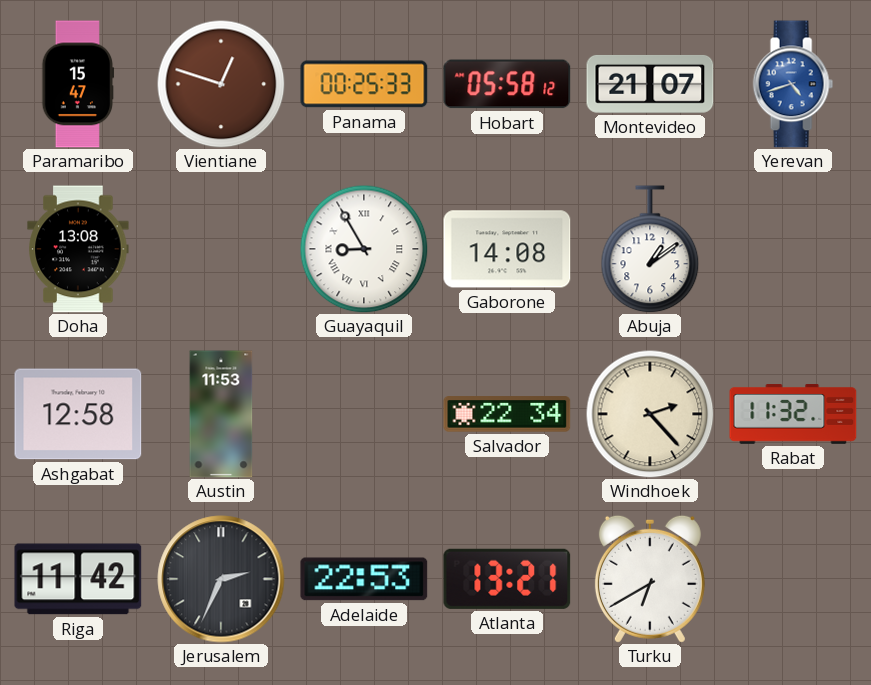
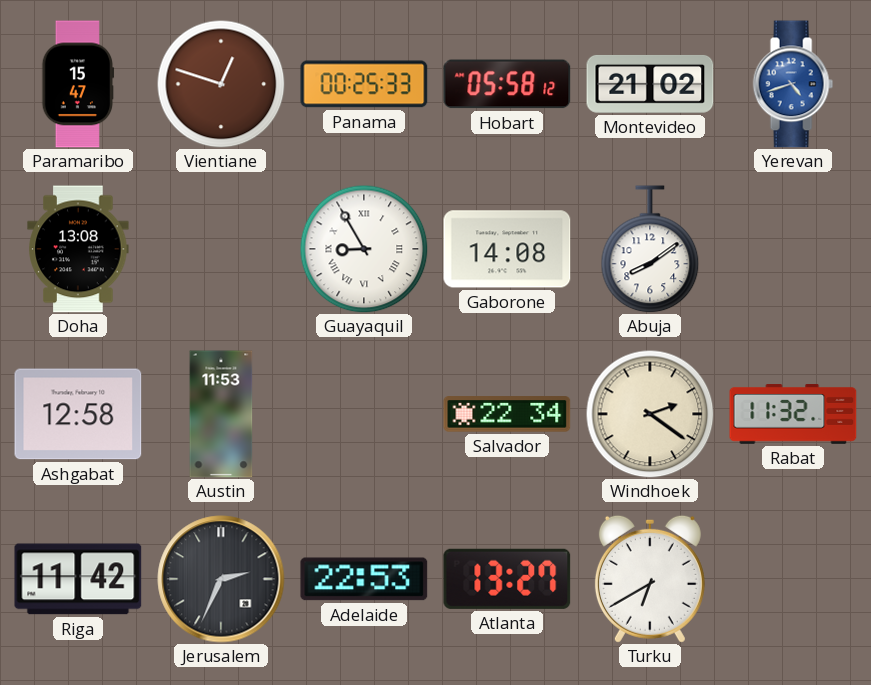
Montevideo: 21:07 -> 21:02
Abuja: 1:09 -> 8:09
Windhoek: 2:23 -> 2:21
Atlanta: 13:21 -> 13:27
